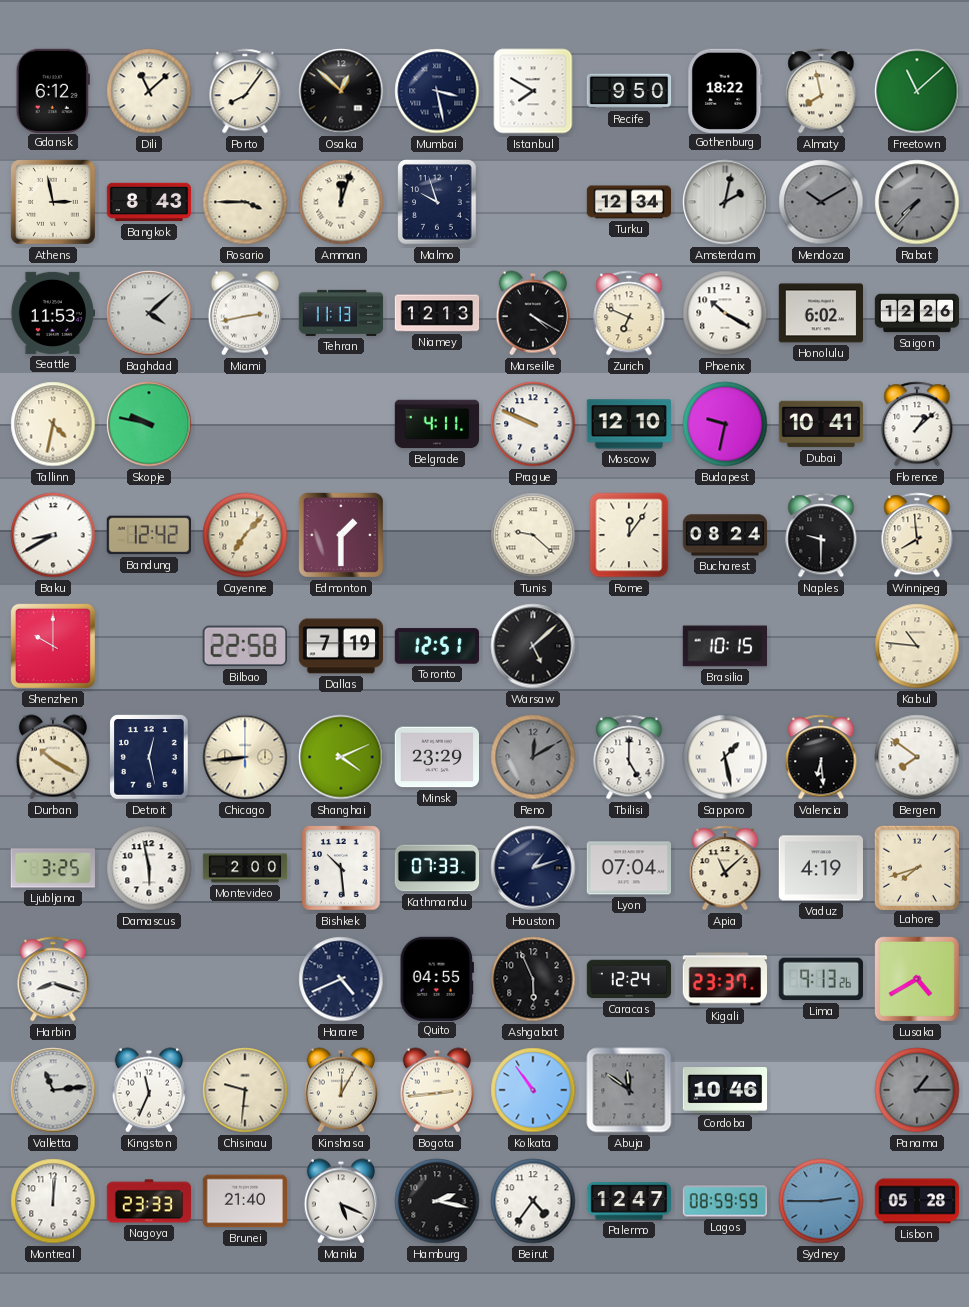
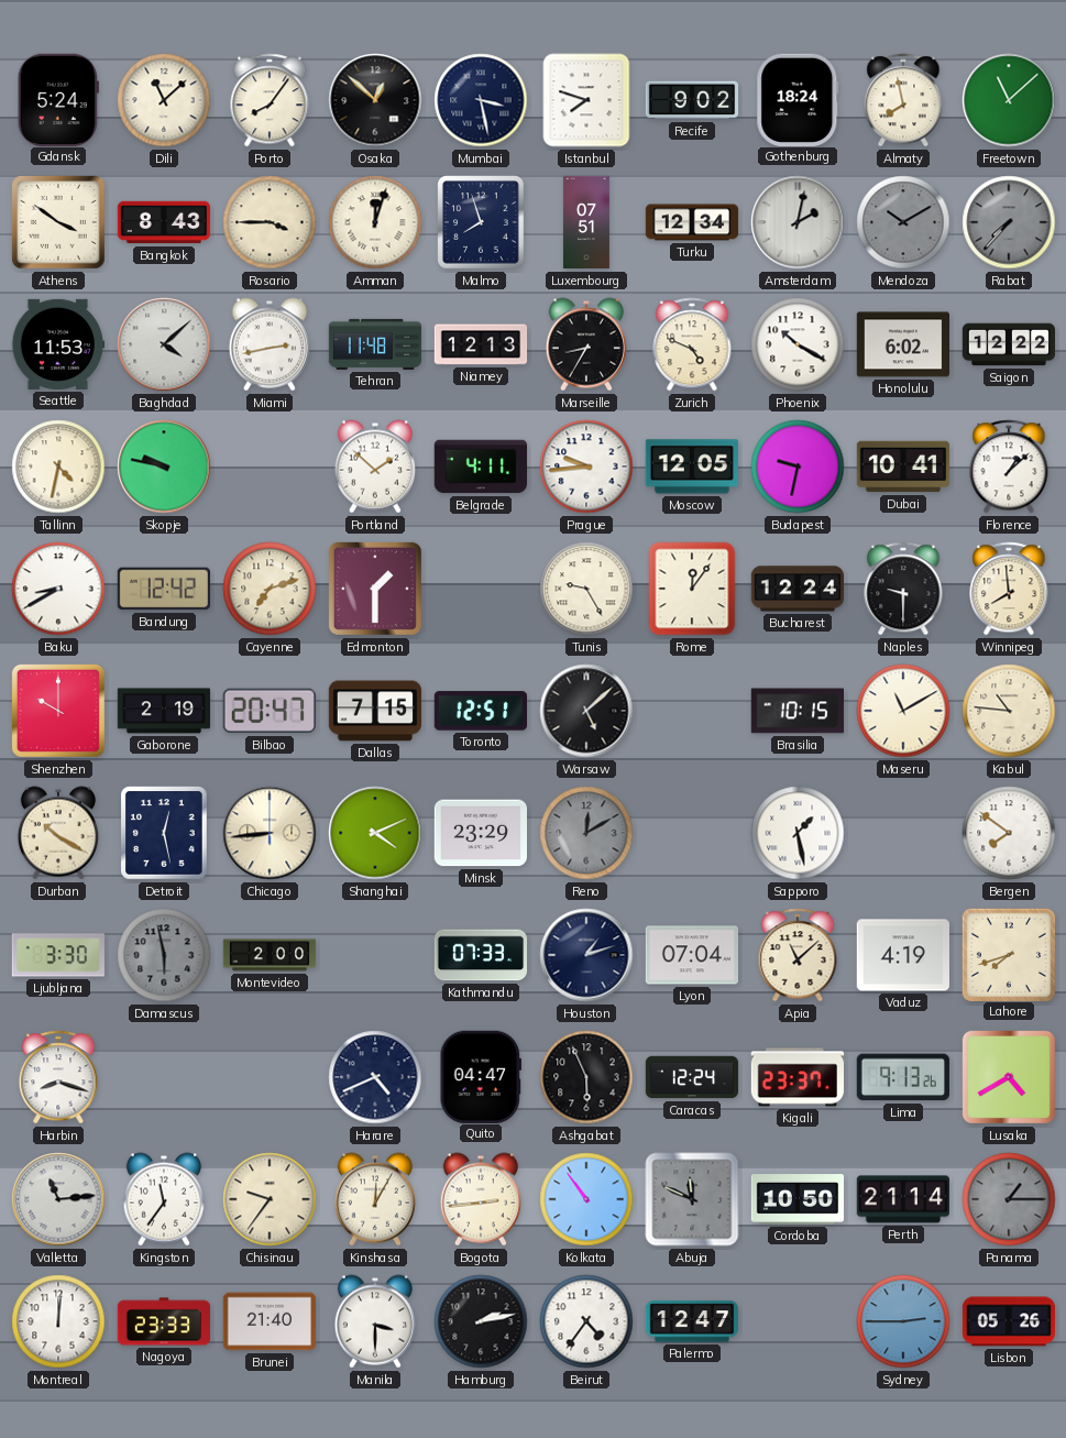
Gdansk: 6:12 -> 5:24
Istanbul: 7:50 -> 7:48
Recife: 9:50 -> 9:02
Gothenburg: 18:22 -> 18:24
Athens: 2:58 -> 3:51
Malmo: 9:57 -> 7:57
Luxembourg: none -> 07:51
Tehran: 11:13 -> 11:48
Marseille: 4:20 -> 8:35
Zurich: 6:49 -> 4:49
Saigon: 12:26 -> 12:22
Portland: none -> 1:52
Prague: 9:49 -> 9:44
Moscow: 12:10 -> 12:05
Cayenne: 7:07 -> 7:12
Tunis: 9:22 -> 9:25
Bucharest: 08:24 -> 12:24
Gaborone: none -> 2:19
Bilbao: 22:58 -> 20:47
Dallas: 7:19 -> 7:15
Maseru: none -> 11:10
Tbilisi: 5:00 -> none
Valencia: 6:29 -> none
Ljubljana: 3:25 -> 3:30
Damascus dial: white -> grey
Bishkek: 10:29 -> none
Quito: 04:55 -> 04:47
Kingston: 11:34 -> 11:36
Chisinau: 9:31 -> 9:36
Abuja: 11:51 -> 11:49
Cordoba: 10:46 -> 10:50
Perth: none -> 21:14
Manila: 5:19 -> 3:30
Hamburg: 2:17 -> 2:13
Lagos: 08:59 -> none
Lisbon: 05:28 -> 05:26
